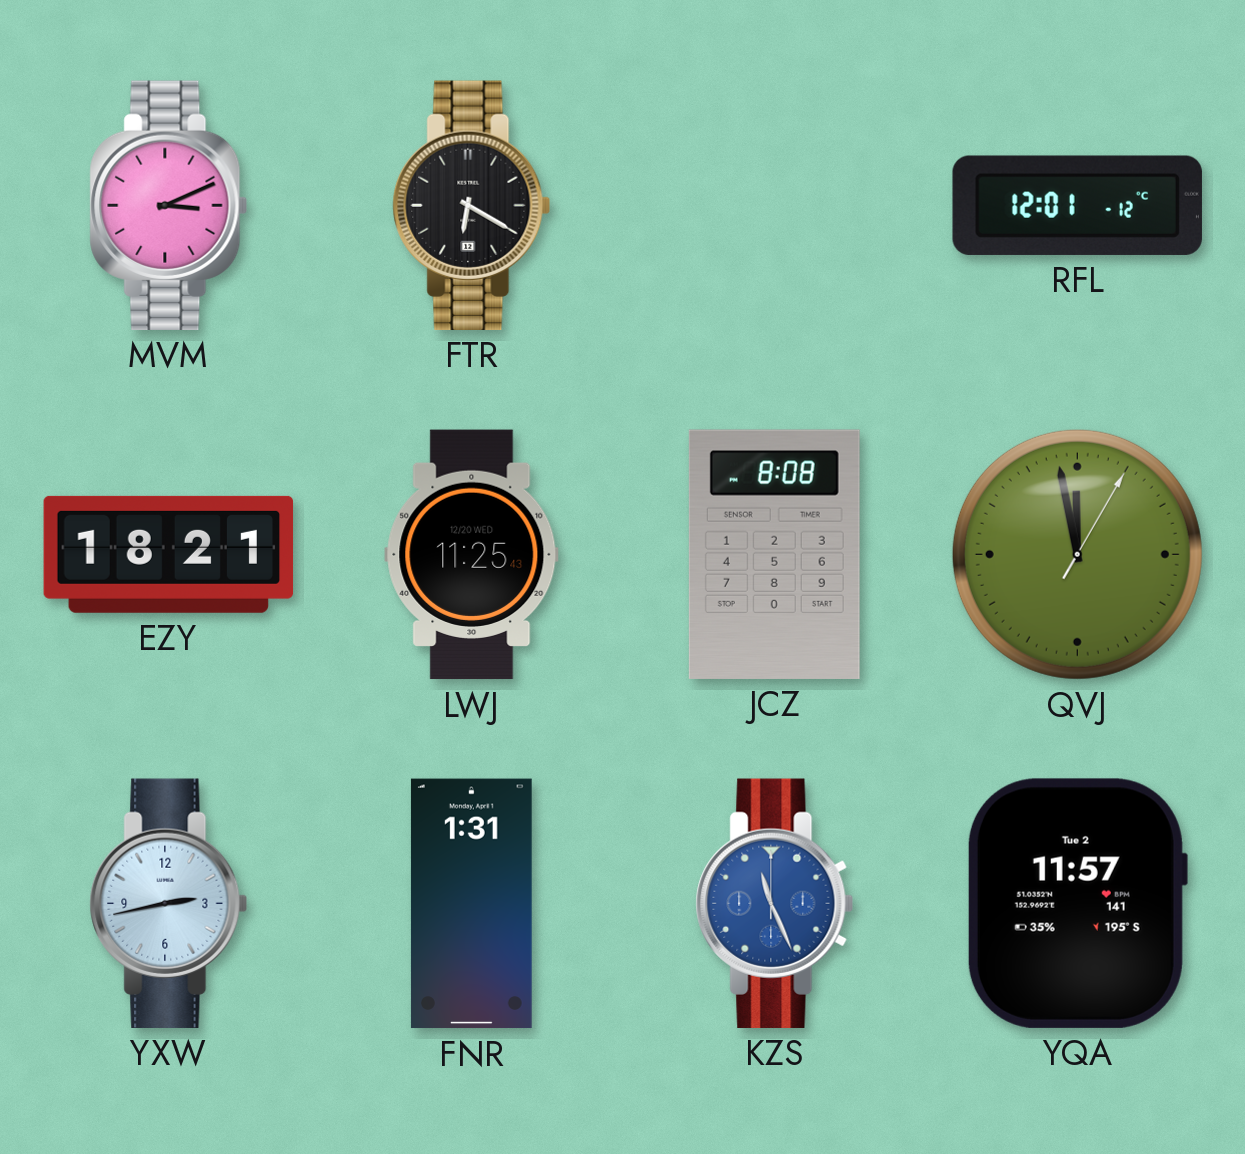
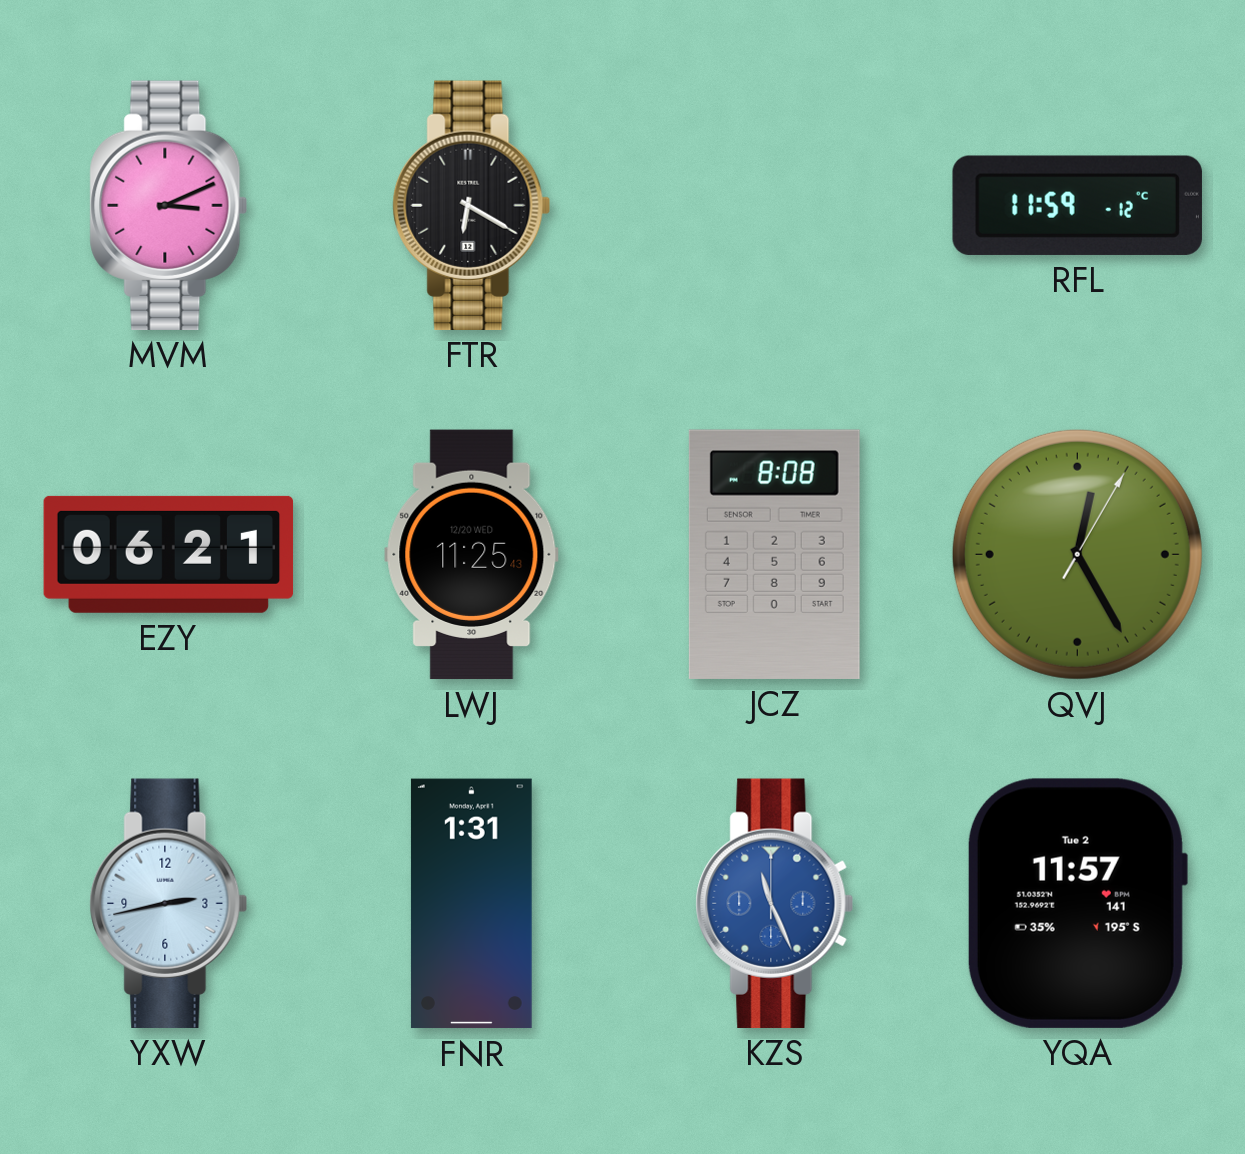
RFL: 12:01 -> 11:59
EZY: 18:21 -> 06:21
QVJ: 11:58 -> 12:25
